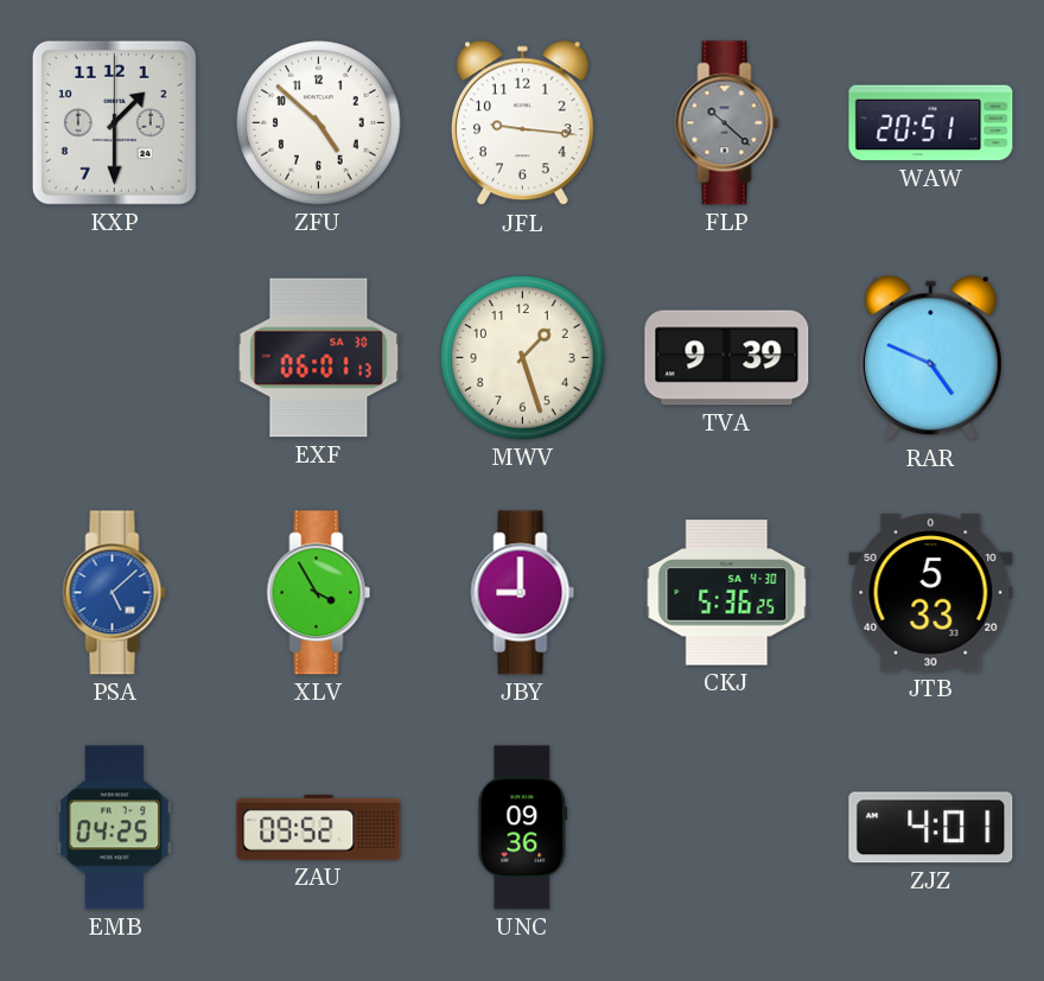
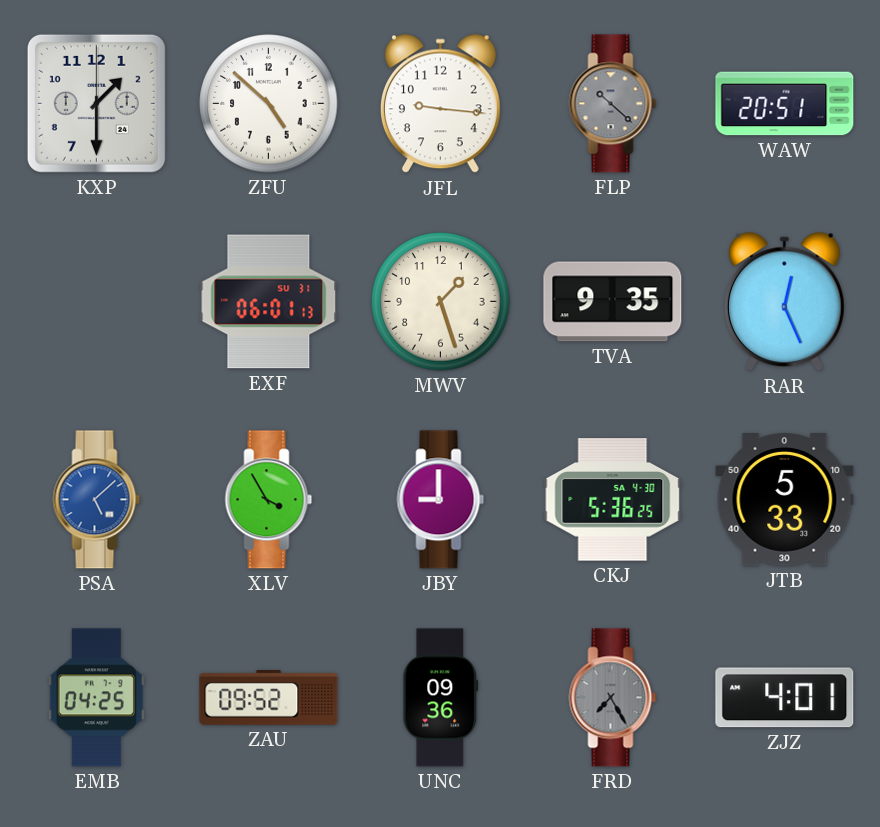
EXF date: SA 30 -> SU 31
TVA: 9:39 -> 9:35
RAR: 4:49 -> 12:26
FRD: none -> 7:25
